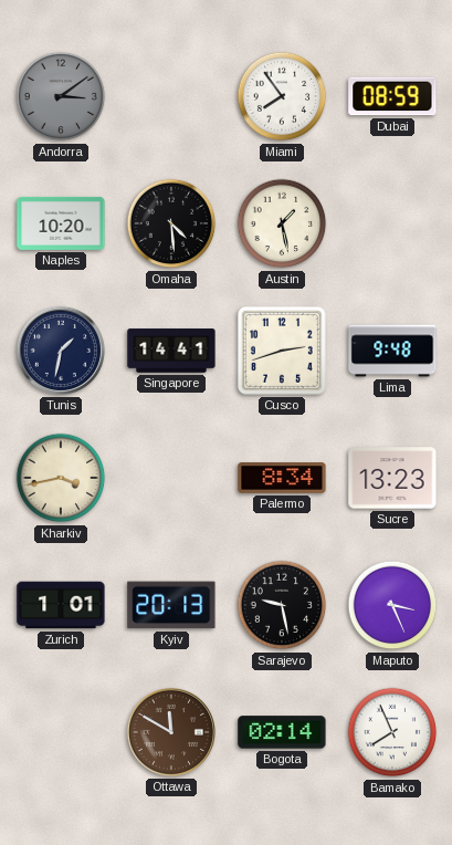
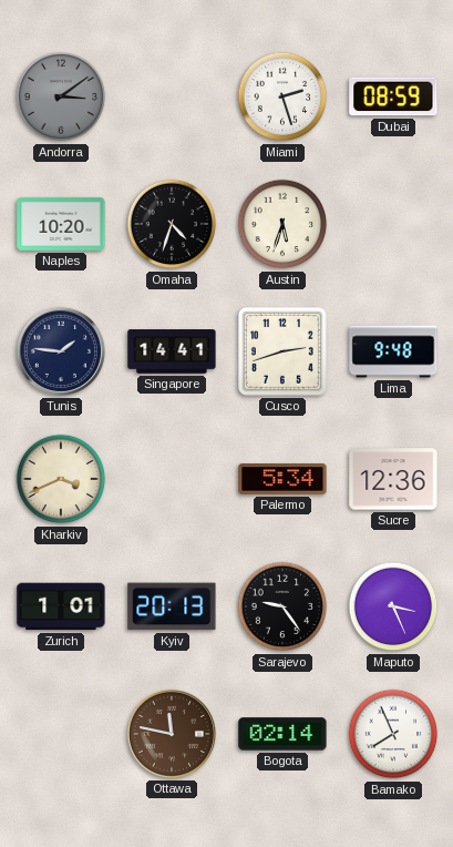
Miami: 7:54 -> 2:27
Omaha: 4:29 -> 4:33
Austin: 1:28 -> 5:33
Tunis: 1:32 -> 1:46
Kharkiv: 3:43 -> 3:41
Palermo: 8:34 -> 5:34
Sucre: 13:23 -> 12:36
Sarajevo: 9:28 -> 9:24
Ottawa: 11:50 -> 11:47
